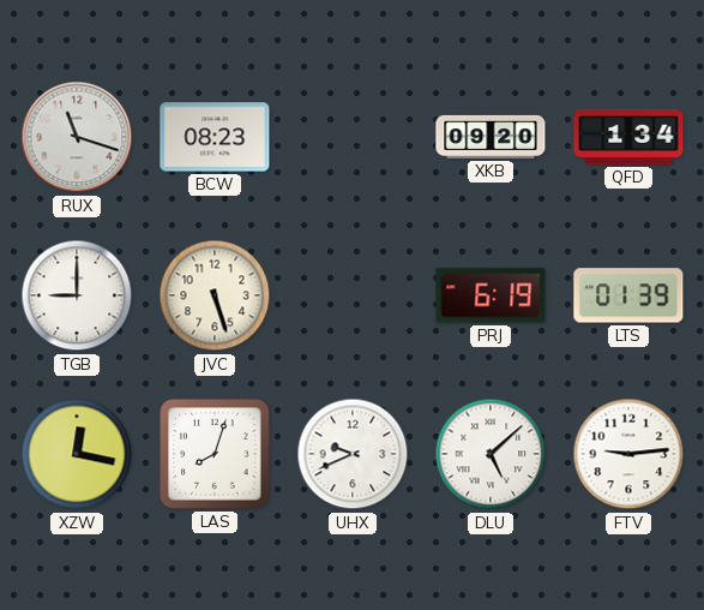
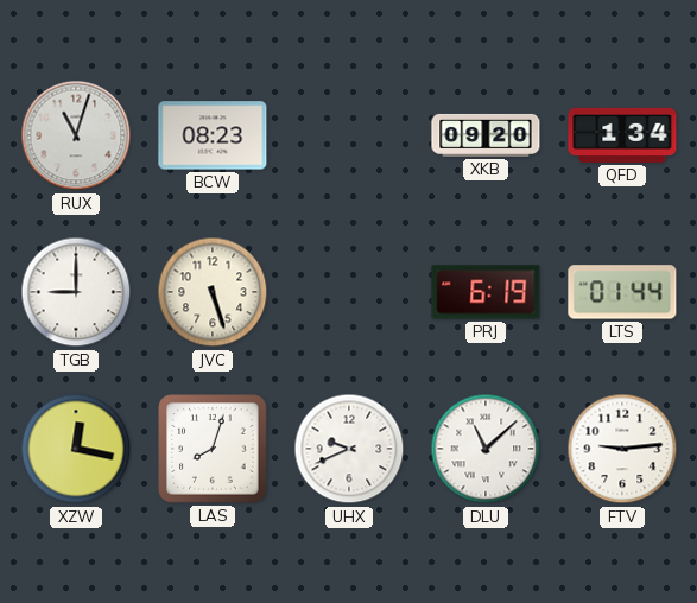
RUX: 11:18 -> 11:03
LTS: 01:39 -> 01:44
DLU: 5:08 -> 11:08
